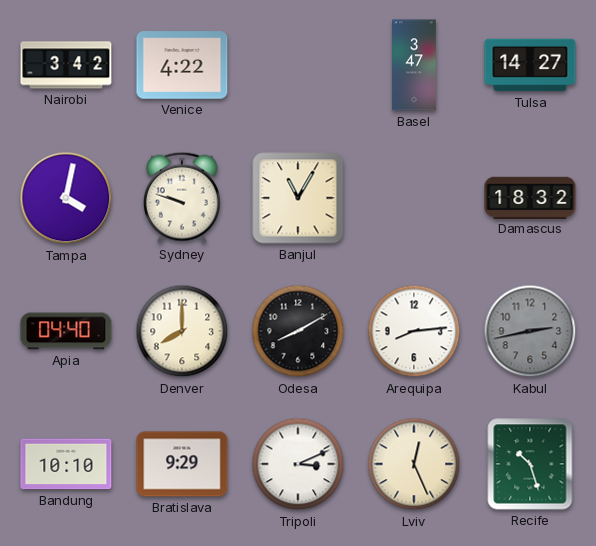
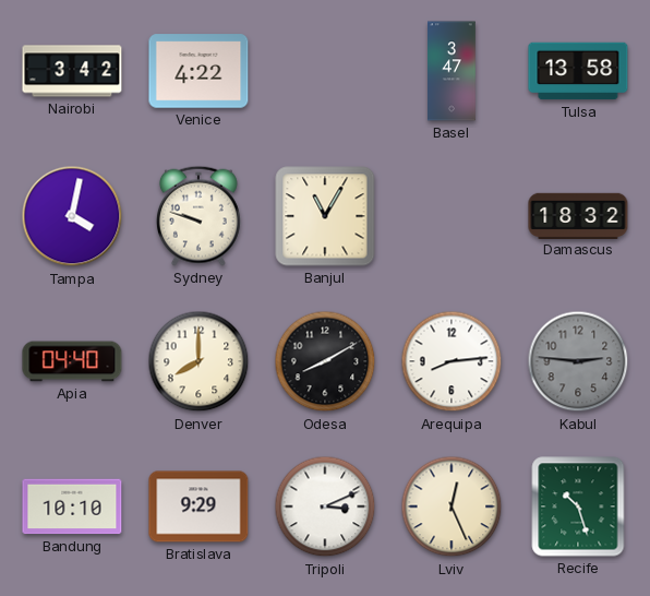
Tulsa: 14:27 -> 13:58
Kabul: 2:43 -> 2:46
